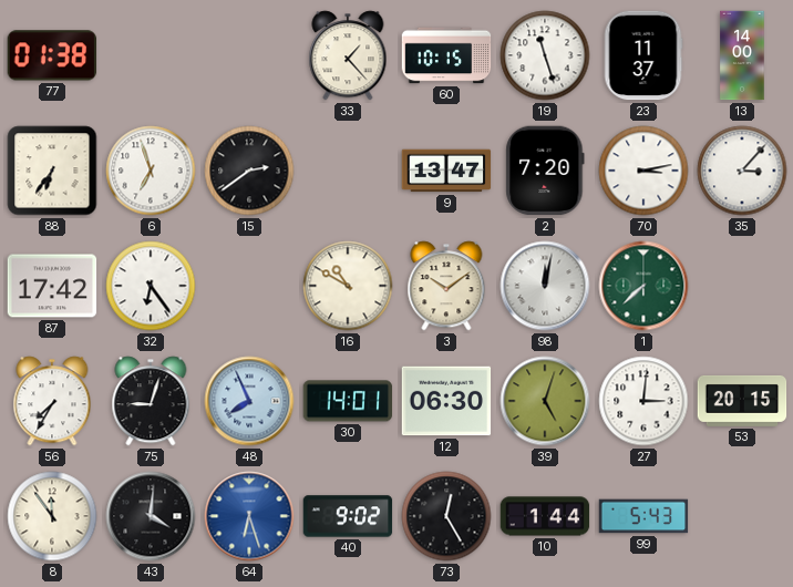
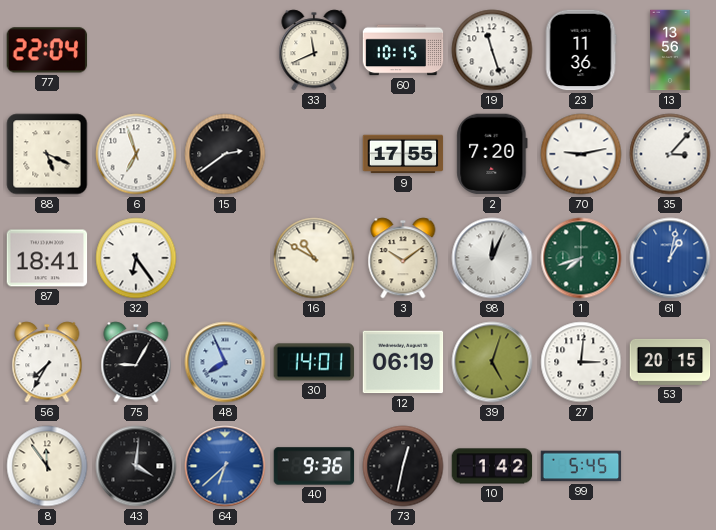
77: 01:38 -> 22:04
33: 1:23 -> 11:41
23: 11:37 -> 11:36
13: 14:00 -> 13:56
88: 6:36 -> 5:19
9: 13:47 -> 17:55
70: 3:13 -> 9:13
87: 17:42 -> 18:41
98: 12:02 -> 12:04
1: 7:38 -> 7:42
61: none -> 1:02
75: 9:03 -> 9:05
12: 06:30 -> 06:19
64: 6:27 -> 6:38
40: 9:02 -> 9:36
73: 12:25 -> 12:32
10: 1:44 -> 1:42
99: 5:43 -> 5:45
